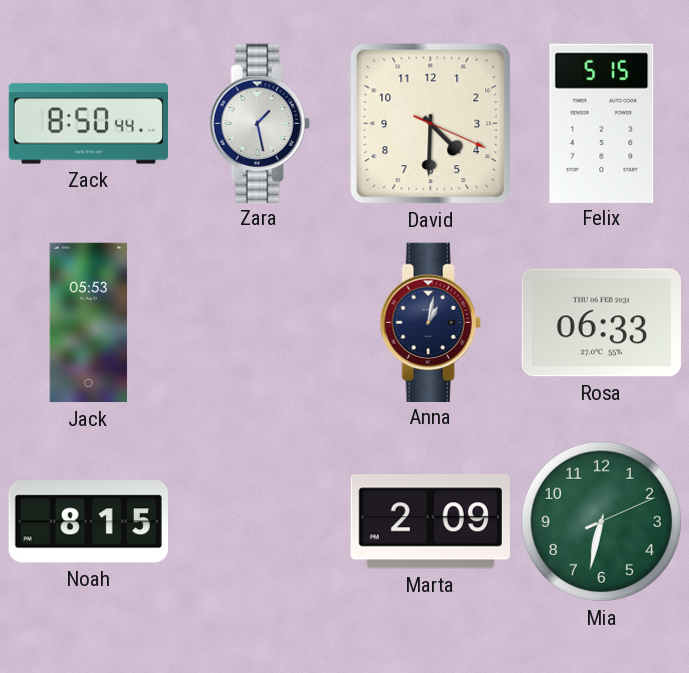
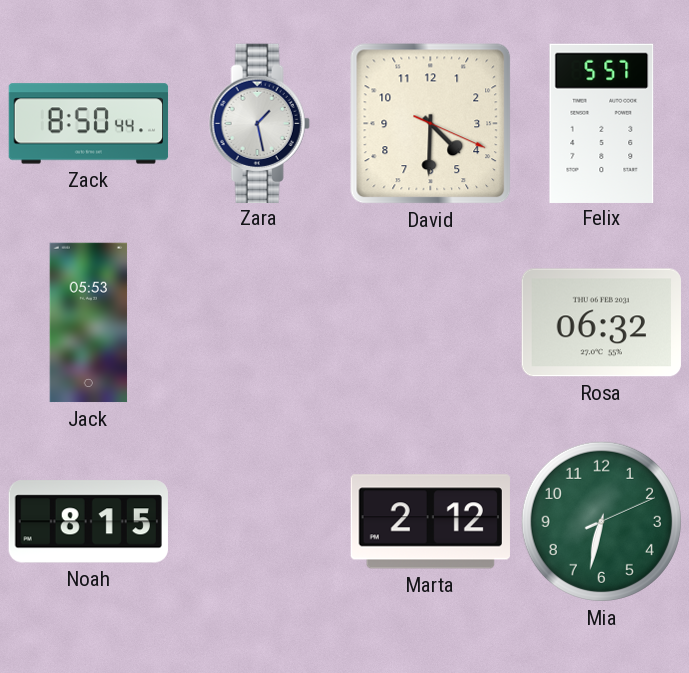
Felix: 5:15 -> 5:57
Anna: 1:02 -> none
Rosa: 06:33 -> 06:32
Marta: 2:09 -> 2:12
